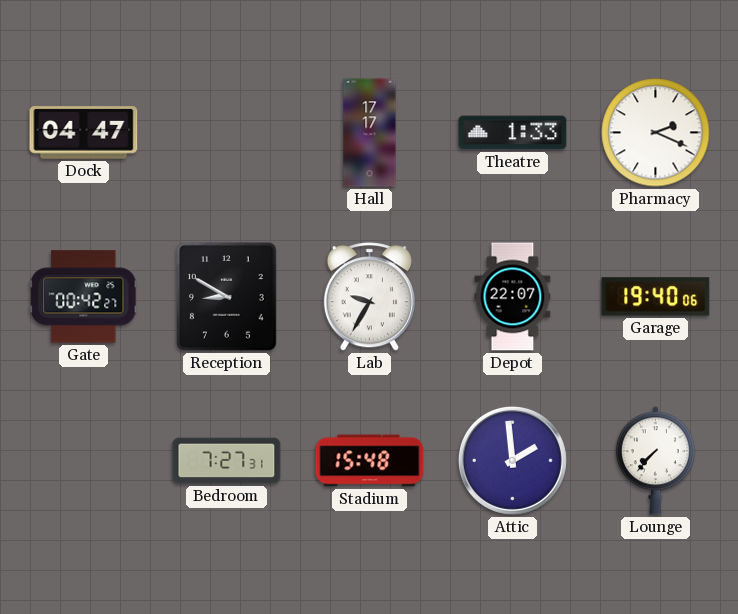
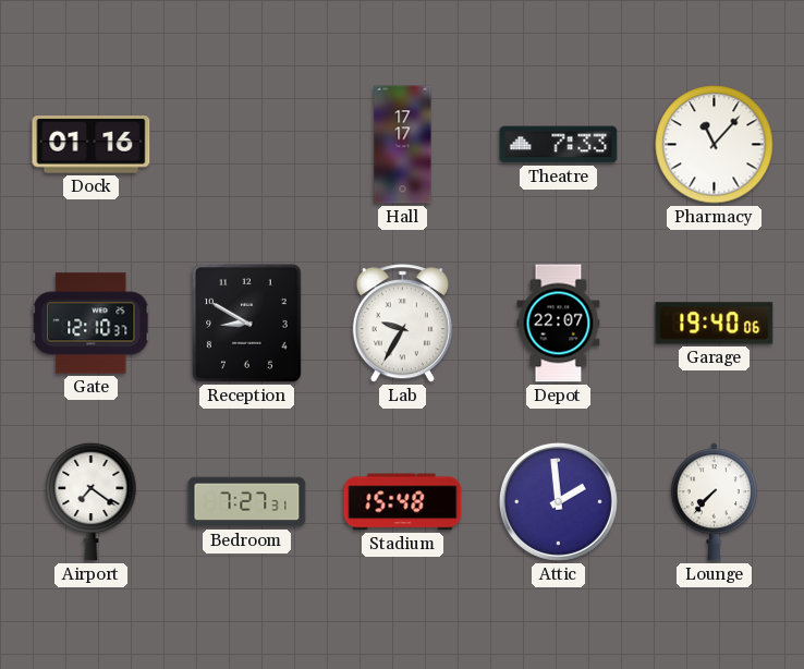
Dock: 04:47 -> 01:16
Theatre: 1:33 -> 7:33
Pharmacy: 2:19 -> 11:07
Gate: 00:42 -> 12:10
Airport: none -> 7:21
